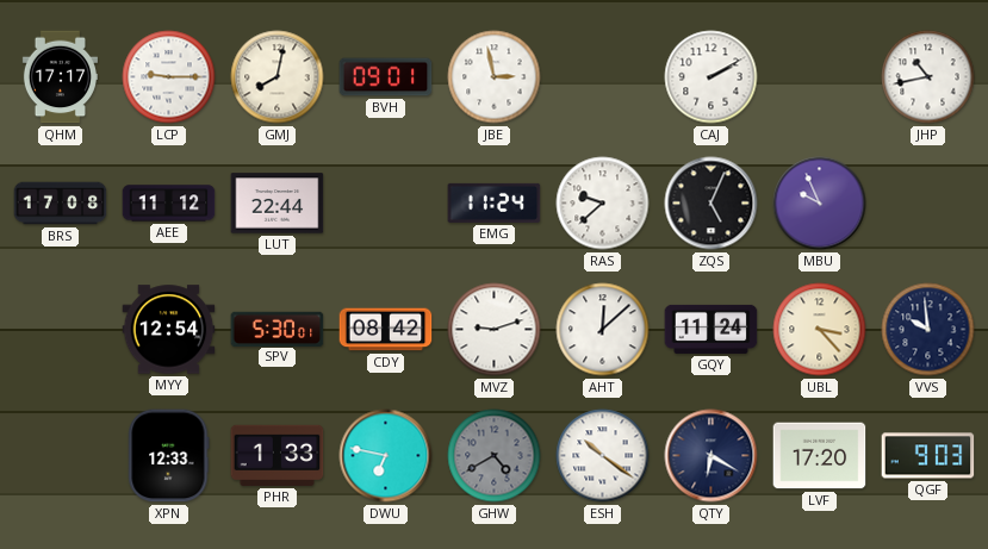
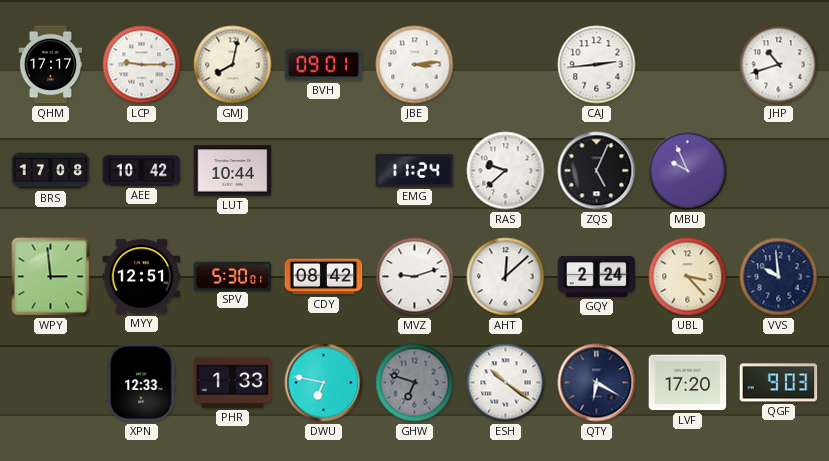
JBE: 2:58 -> 3:14
CAJ: 2:10 -> 2:44
JHP: 10:43 -> 10:42
AEE: 11:12 -> 10:42
LUT: 22:44 -> 10:44
WPY: none -> 2:59
MYY: 12:54 -> 12:51
GQY: 11:24 -> 2:24
GHW: 4:40 -> 6:48
